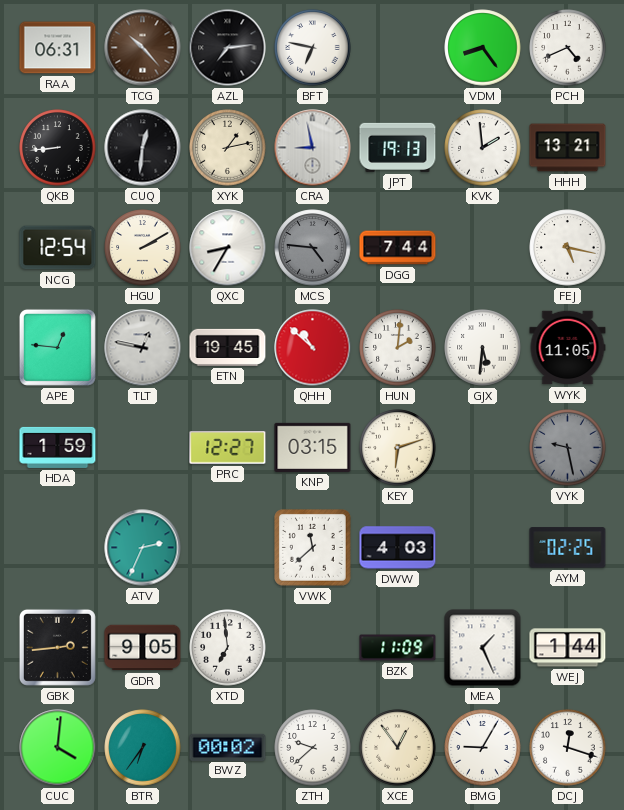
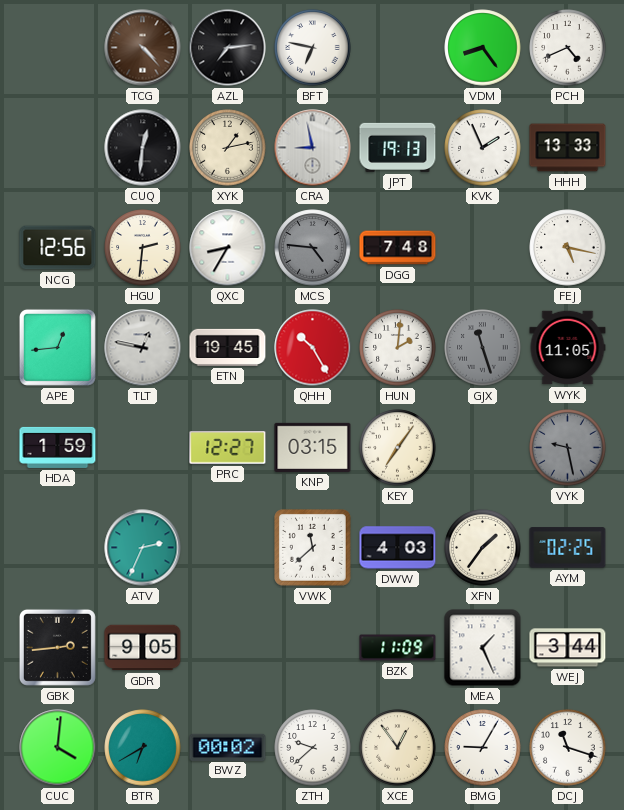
RAA: 06:31 -> none
TCG: 10:23 -> 4:23
QKB: 8:44 -> none
KVK: 1:59 -> 1:56
HHH: 13:21 -> 13:33
NCG: 12:54 -> 12:56
HGU: 2:10 -> 2:31
DGG: 7:44 -> 7:48
APE: 12:46 -> 12:44
QHH: 10:52 -> 10:25
GJX: 5:31 -> 11:27
GJX dial: white -> grey
KEY: 6:12 -> 7:06
XFN: none -> 1:36
XTD: 6:59 -> none
WEJ: 1:44 -> 3:44
BTR: 6:36 -> 6:40
DCJ: 12:18 -> 11:18
